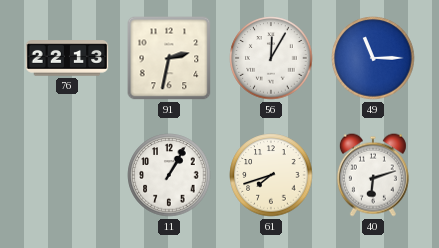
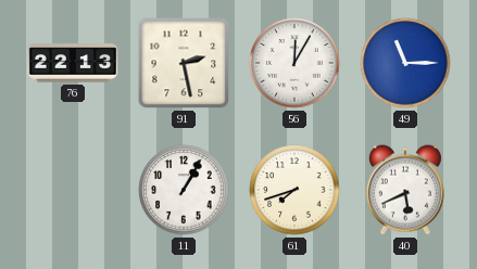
91: 2:32 -> 2:28
40: 6:12 -> 5:41
